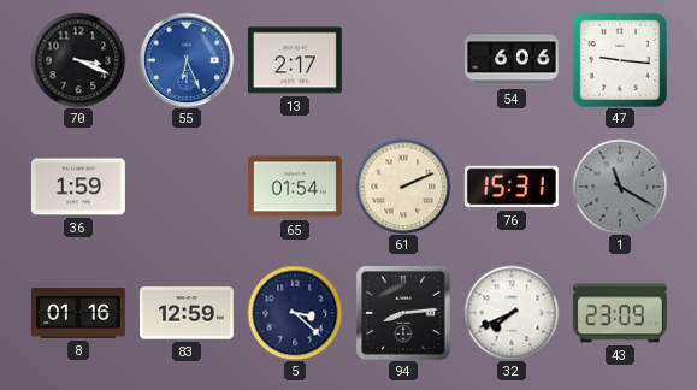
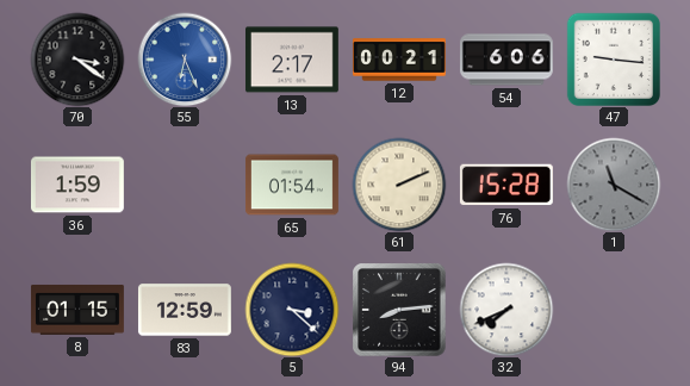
70: 3:19 -> 3:21
12: none -> 00:21
76: 15:31 -> 15:28
8: 01:16 -> 01:15
43: 23:09 -> none
